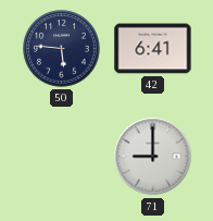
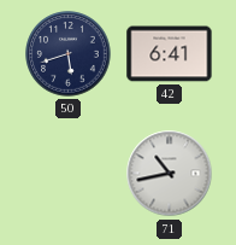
50: 5:46 -> 5:42
71: 9:00 -> 10:43
